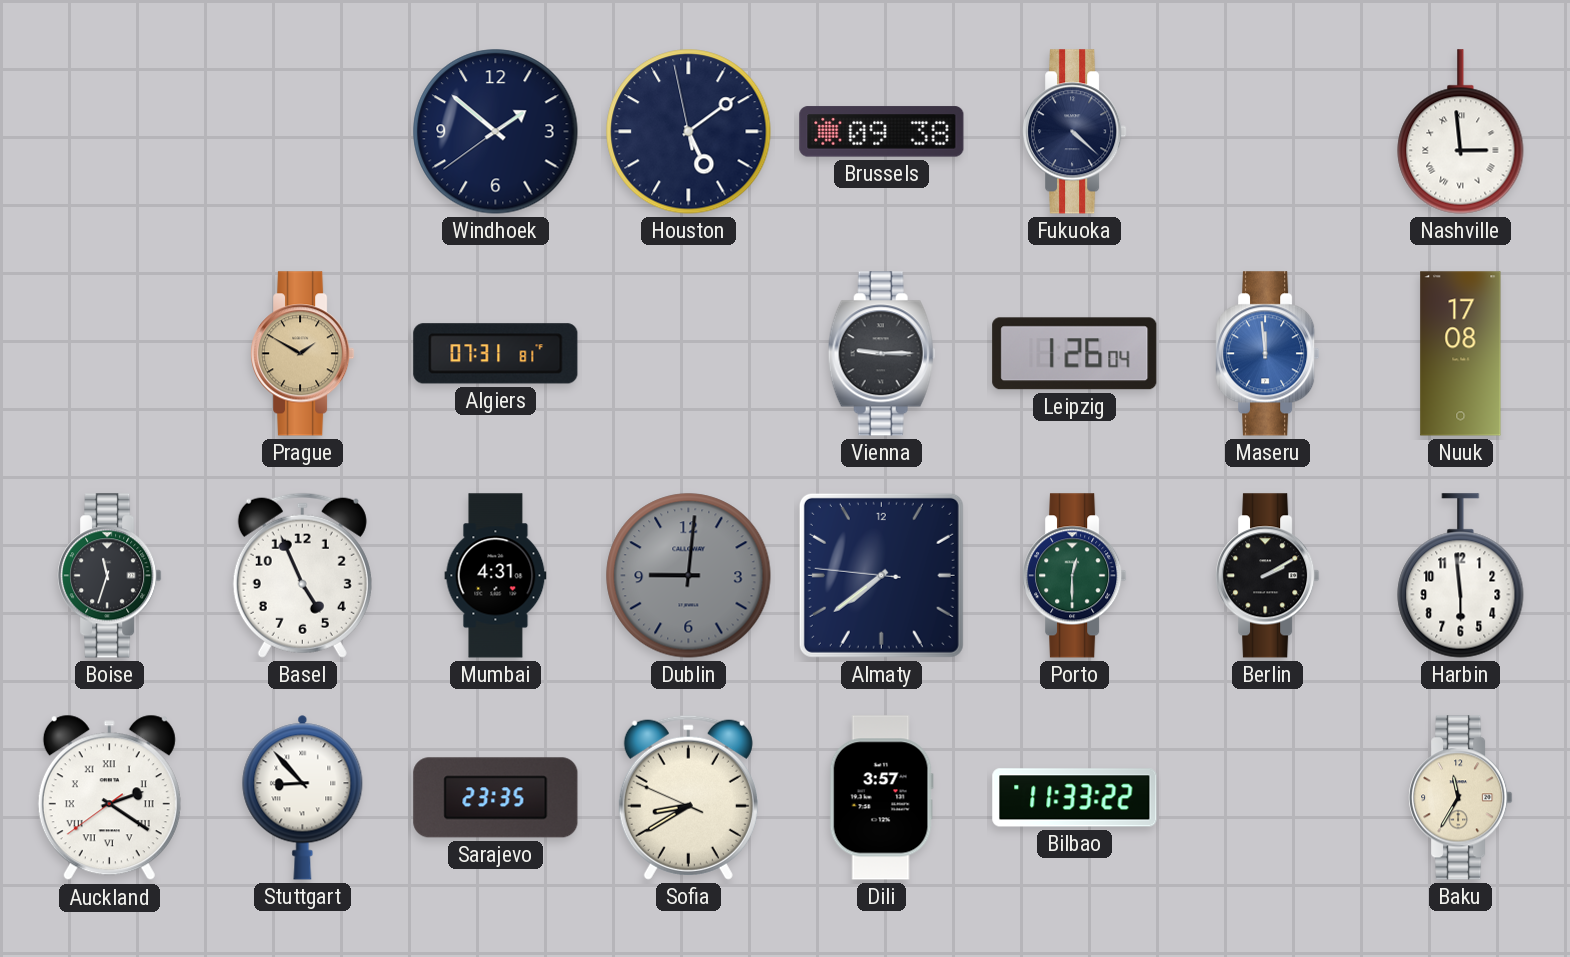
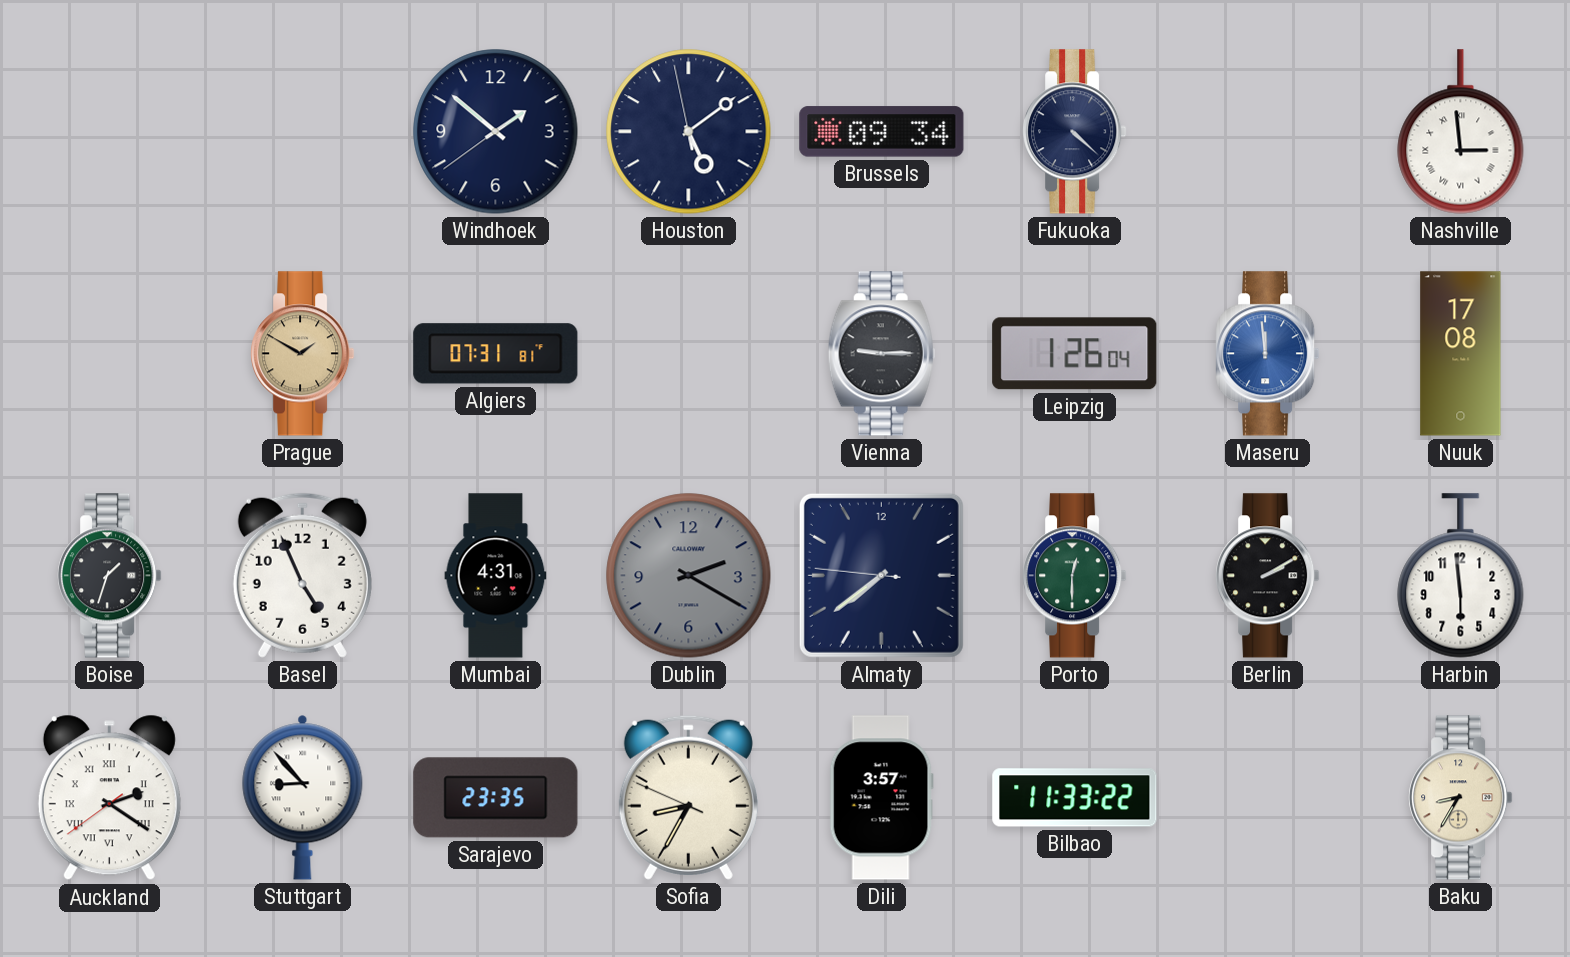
Brussels: 09:38 -> 09:34
Boise: 11:33 -> 1:33
Dublin: 9:01 -> 2:20
Sofia: 8:39 -> 8:34
Baku: 11:35 -> 8:35
